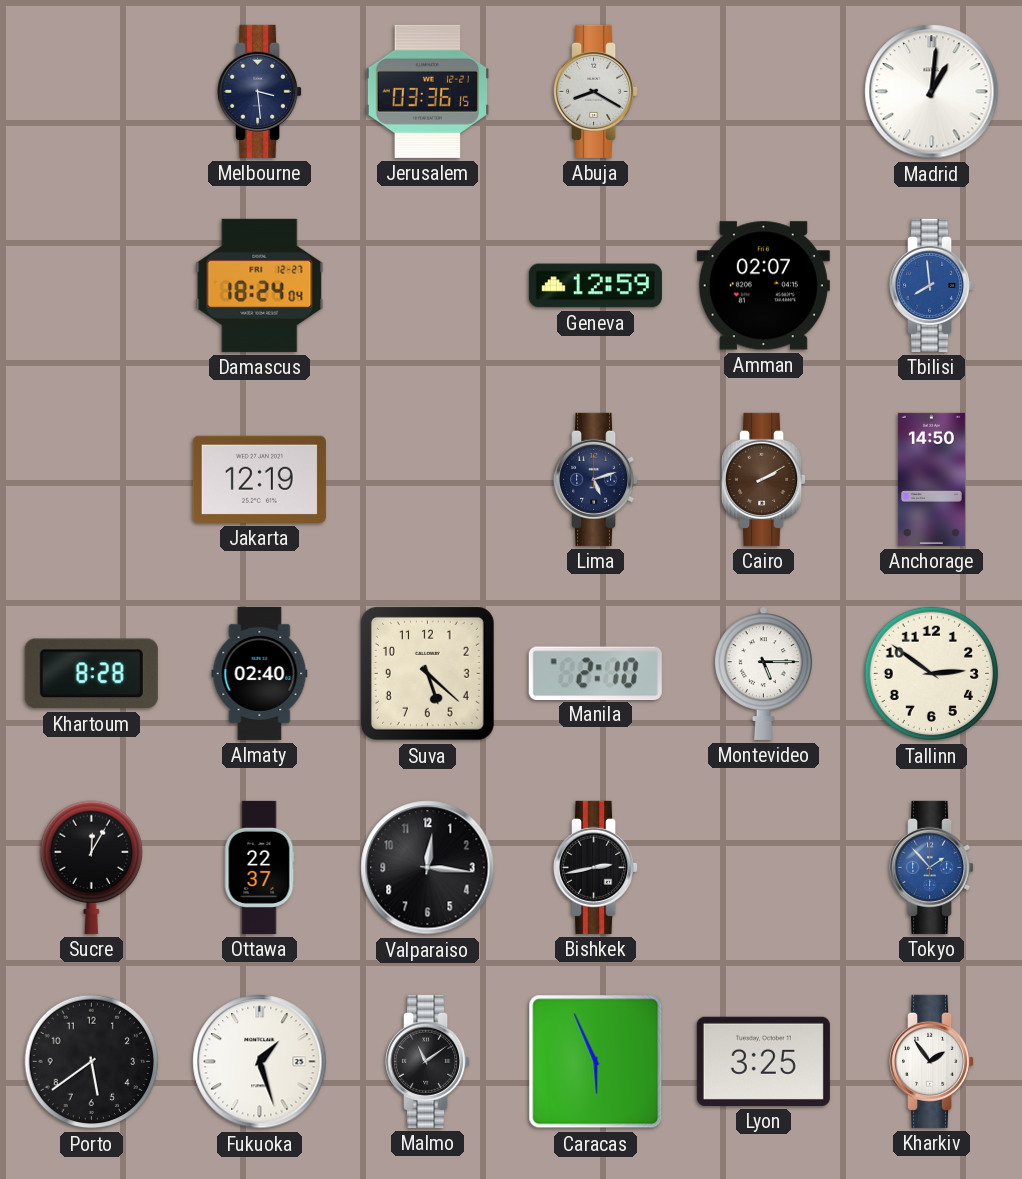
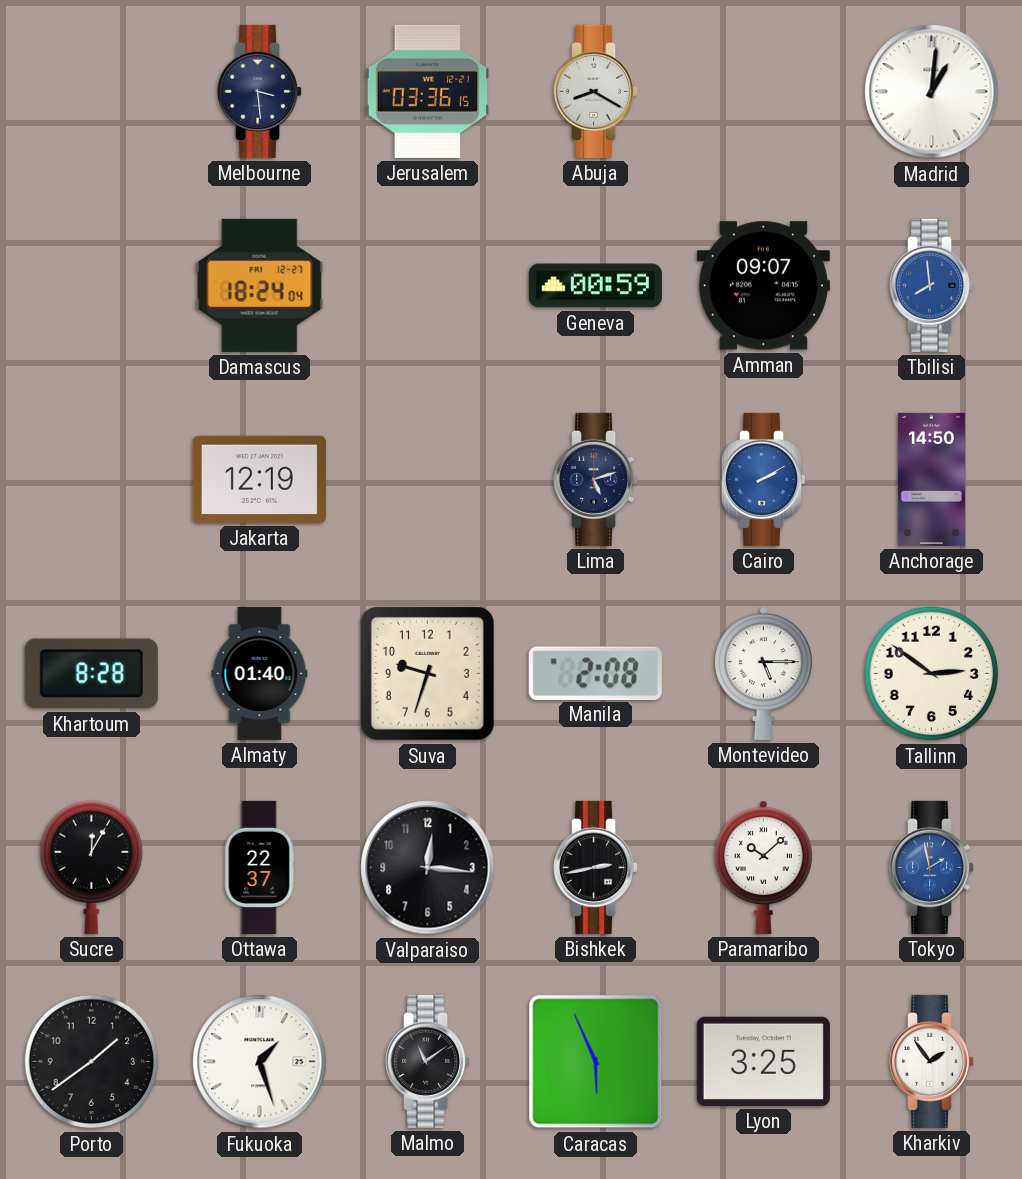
Geneva: 12:59 -> 00:59
Amman: 02:07 -> 09:07
Cairo dial: brown -> blue
Almaty: 02:40 -> 01:40
Suva: 5:22 -> 9:33
Manila: 2:10 -> 2:08
Paramaribo: none -> 10:08
Tokyo: 1:53 -> 1:58
Porto: 5:39 -> 1:39
